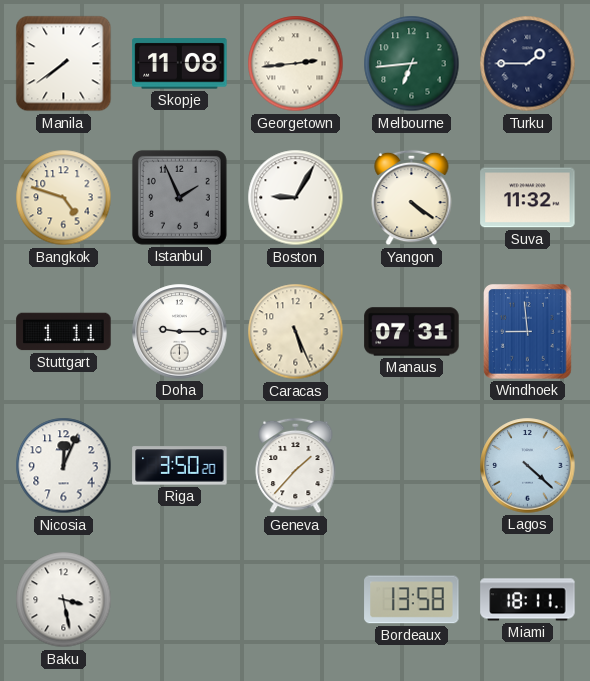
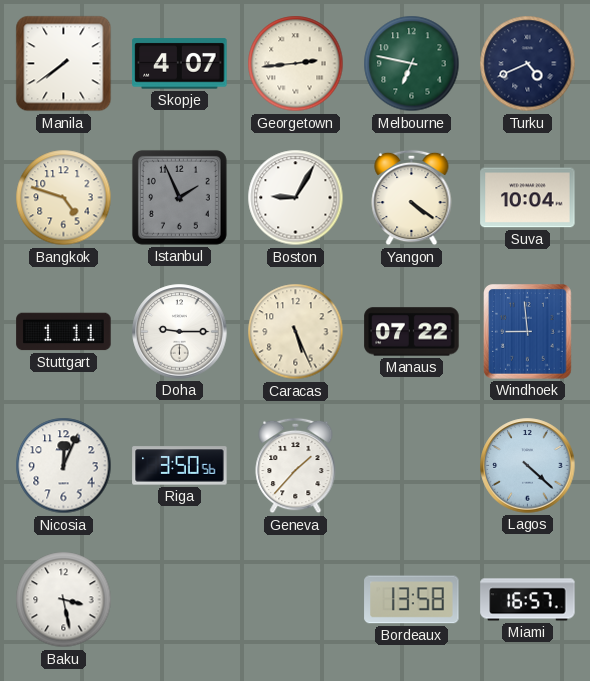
Skopje: 11:08 -> 4:07
Melbourne: 6:44 -> 6:47
Turku: 1:45 -> 4:41
Suva: 11:32 -> 10:04
Manaus: 07:31 -> 07:22
Riga: 3:50:20 -> 3:50:56
Miami: 18:11 -> 16:57
